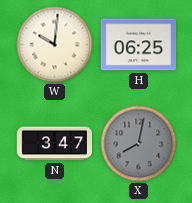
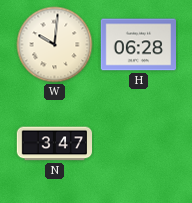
H: 06:25 -> 06:28
X: 8:02 -> none
